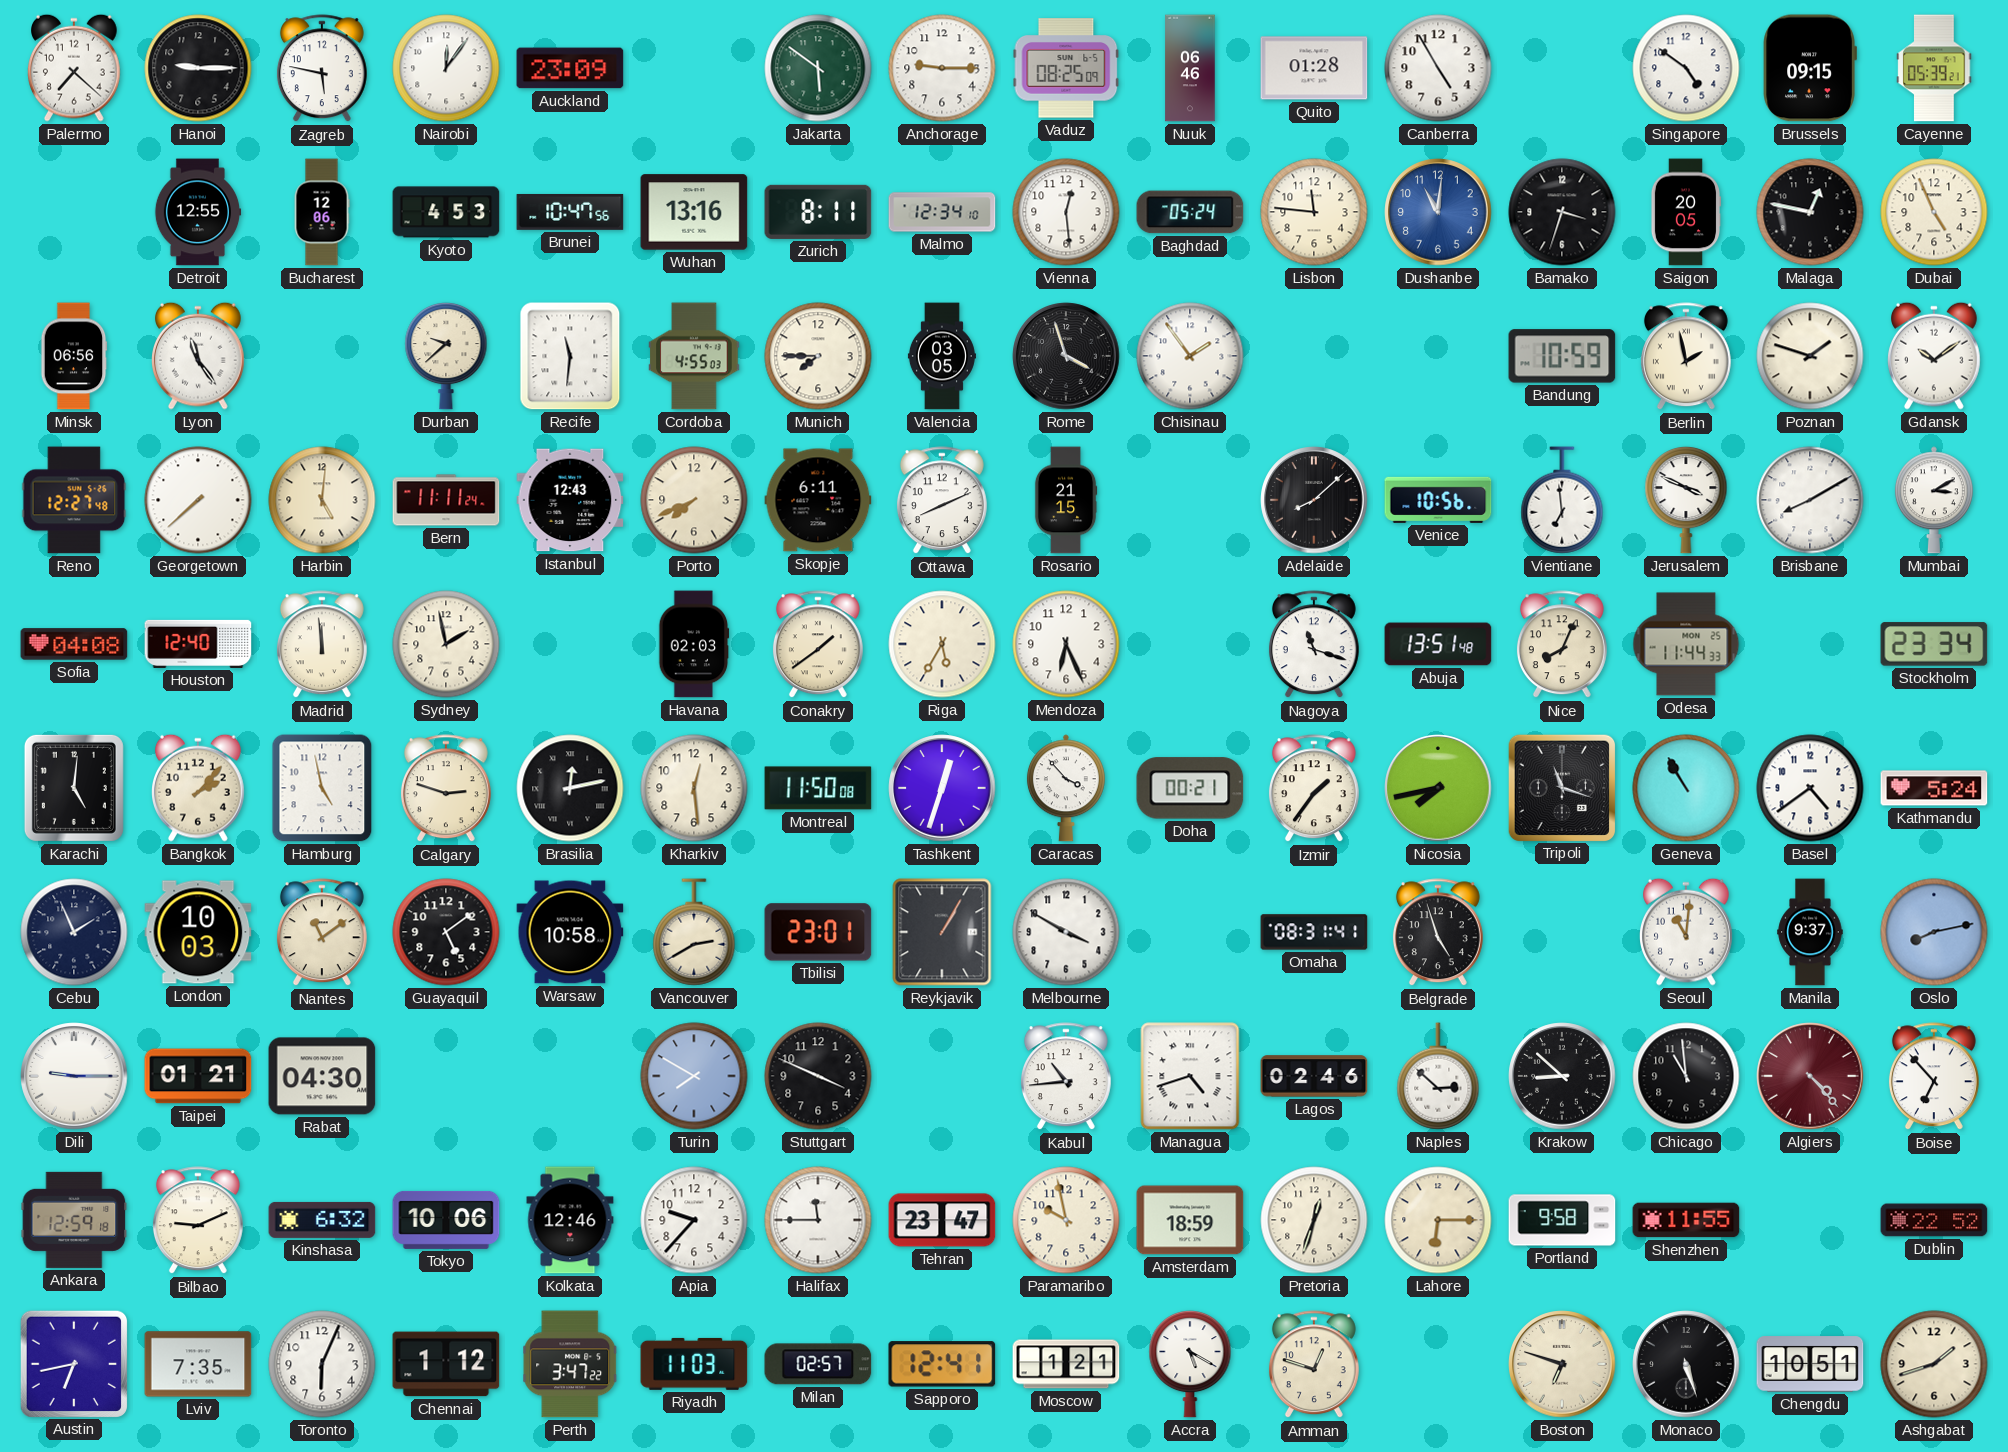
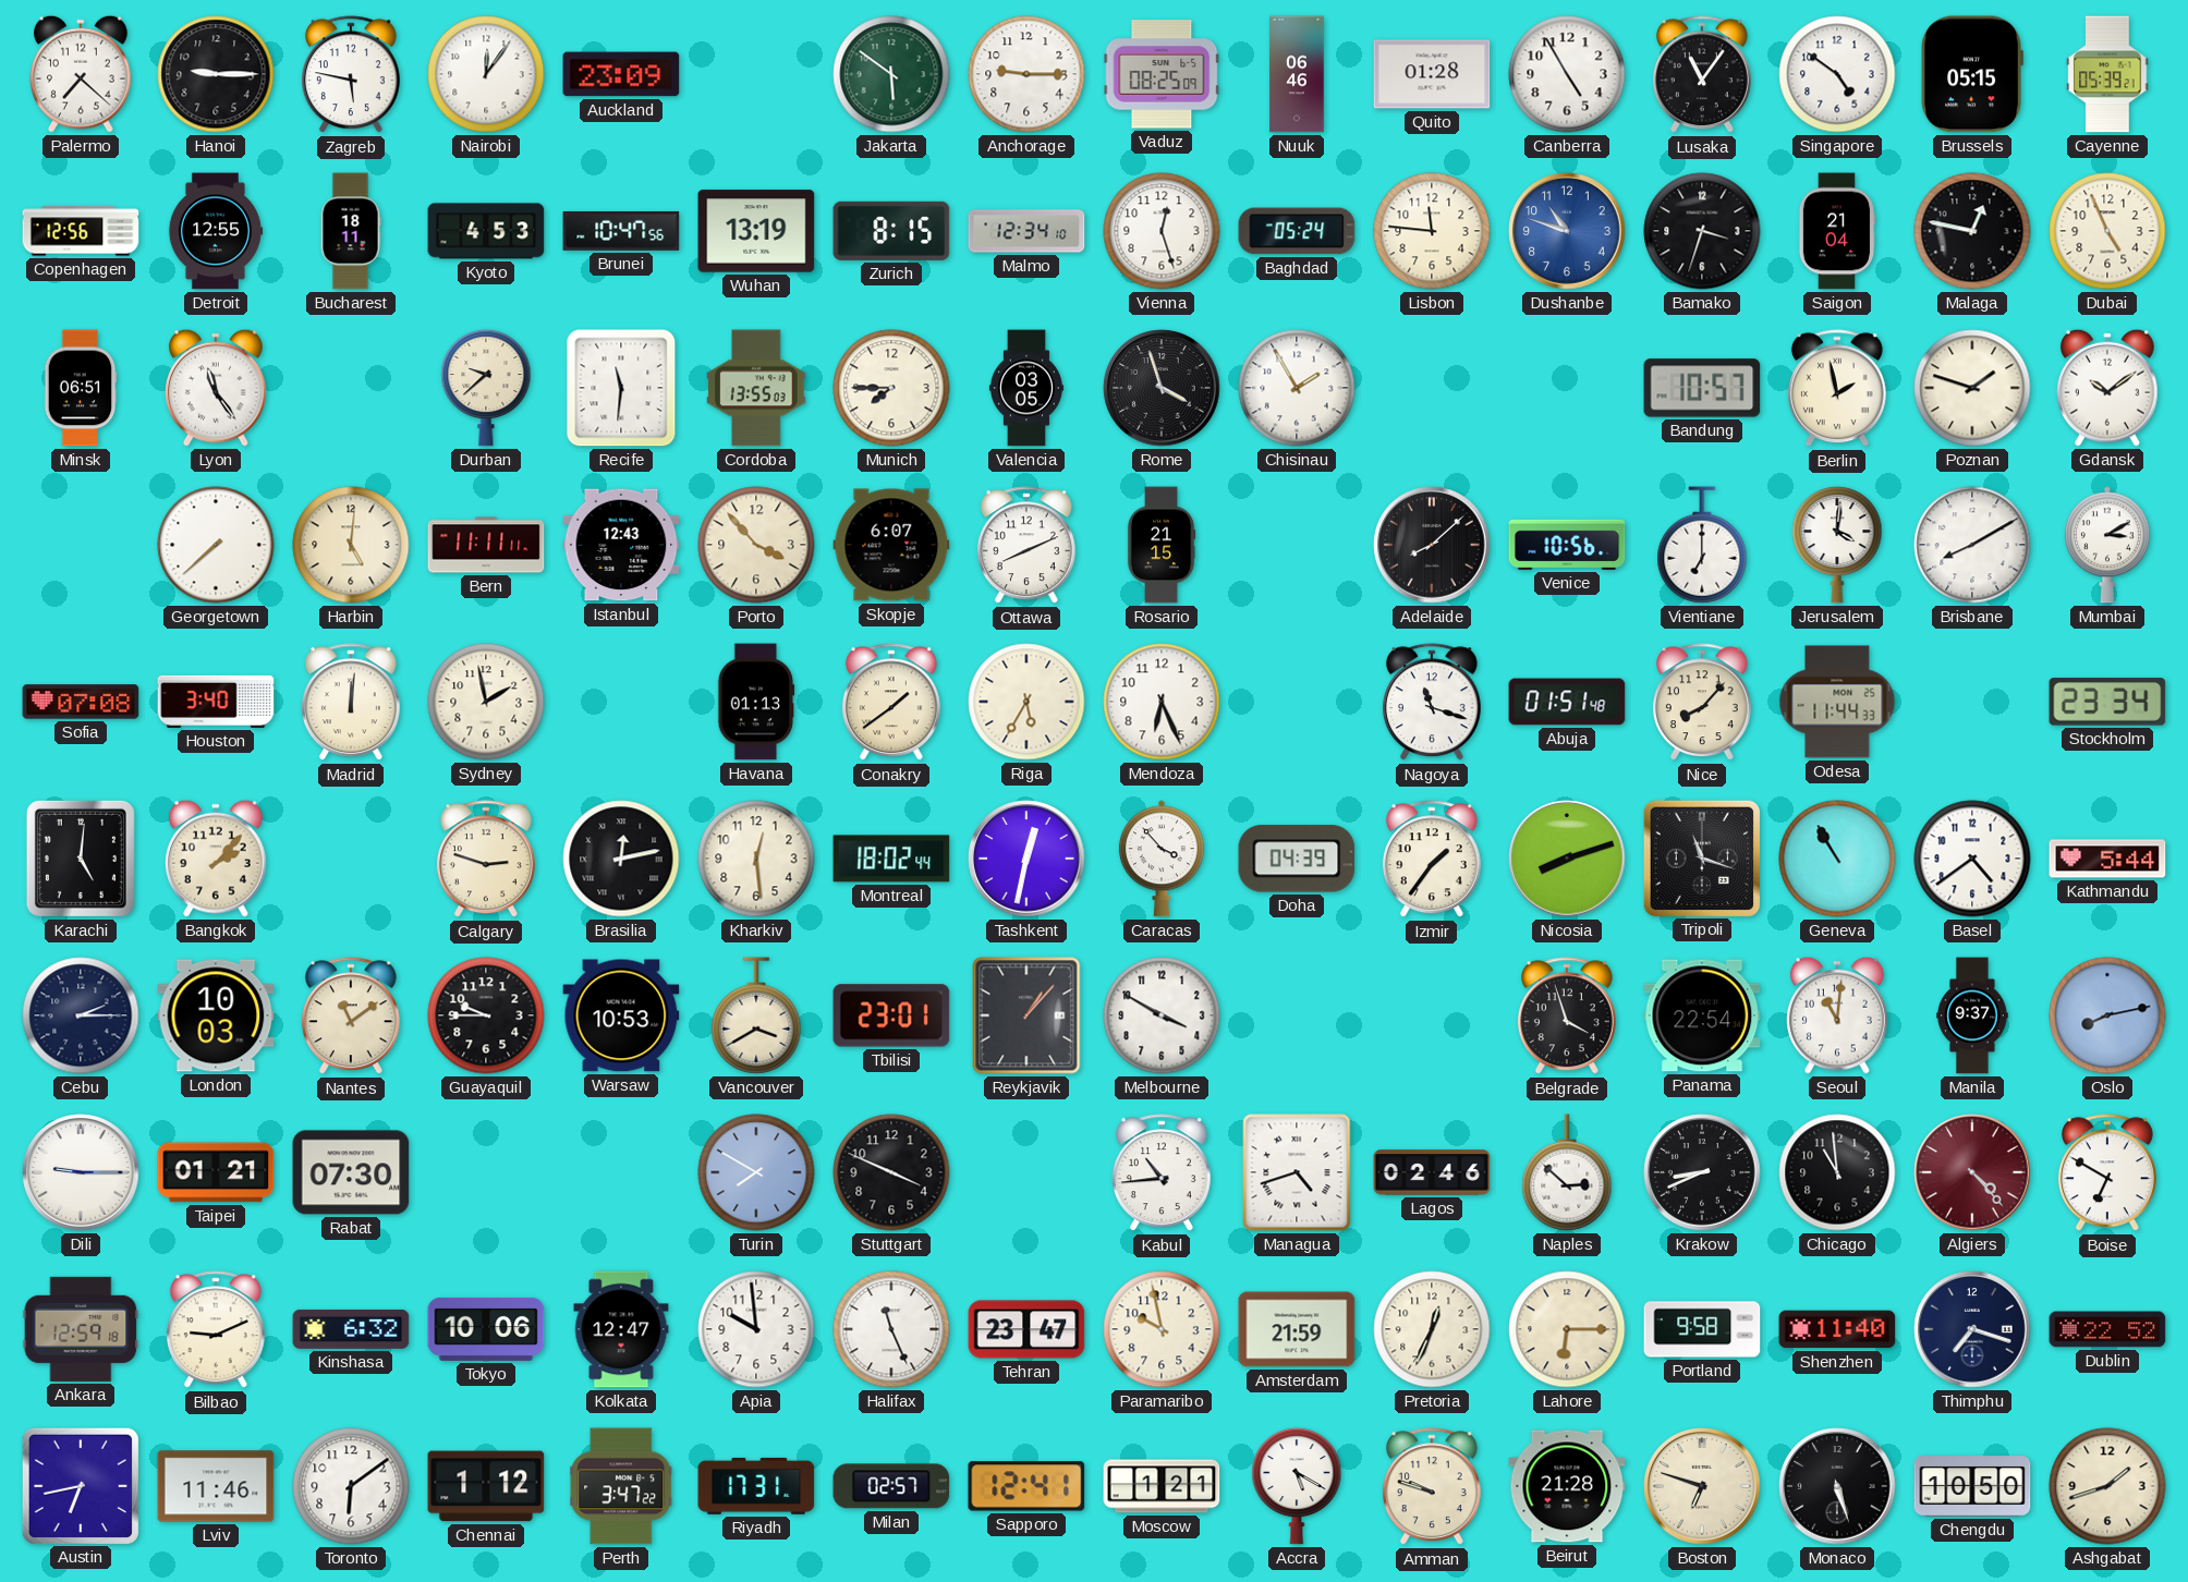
Lusaka: none -> 11:06
Brussels: 09:15 -> 05:15
Copenhagen: none -> 12:56
Bucharest: 12:06 -> 18:11
Wuhan: 13:16 -> 13:19
Zurich: 8:11 -> 8:15
Vienna: 12:29 -> 12:27
Dushanbe: 11:01 -> 10:48
Saigon: 20:05 -> 21:04
Minsk: 06:56 -> 06:51
Cordoba: 4:55 -> 13:55
Chisinau: 1:54 -> 1:55
Bandung: 10:59 -> 10:57
Reno: 12:27 -> none
Bern: 11:11:24 -> 11:11:11
Porto: 7:41 -> 3:53
Skopje: 6:11 -> 6:07
Vientiane: 6:59 -> 7:00
Jerusalem: 3:49 -> 4:01
Sofia: 04:08 -> 07:08
Houston: 12:40 -> 3:40
Madrid: 11:59 -> 12:01
Havana: 02:03 -> 01:13
Abuja: 13:51 -> 01:51
Nice: 8:04 -> 8:07
Hamburg: 4:58 -> none
Montreal: 11:50 -> 18:02
Tashkent: 12:33 -> 12:32
Doha: 00:21 -> 04:39
Nicosia: 7:43 -> 8:12
Kathmandu: 5:24 -> 5:44
Cebu: 1:56 -> 2:15
Guayaquil: 5:09 -> 9:45
Warsaw: 10:58 -> 10:53
Vancouver: 2:40 -> 3:40
Reykjavik: 1:05 -> 1:07
Omaha: 08:31 -> none
Belgrade: 4:57 -> 3:57
Panama: none -> 22:54
Rabat: 04:30 -> 07:30
Krakow: 8:52 -> 8:41
Boise: 6:53 -> 6:50
Kolkata: 12:46 -> 12:47
Apia: 9:37 -> 9:59
Halifax: 11:45 -> 11:26
Amsterdam: 18:59 -> 21:59
Pretoria: 12:33 -> 12:34
Shenzhen: 11:55 -> 11:40
Thimphu: none -> 7:18
Lviv: 7:35 -> 11:46
Toronto: 6:04 -> 6:09
Riyadh: 11:03 -> 17:31
Amman: 12:48 -> 9:48
Beirut: none -> 21:28
Chengdu: 10:51 -> 10:50
